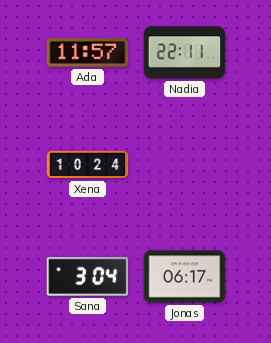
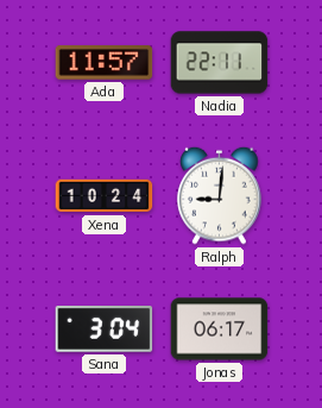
Ralph: none -> 9:01
